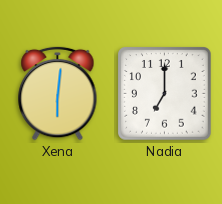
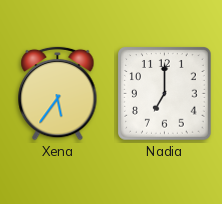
Xena: 6:01 -> 5:36
